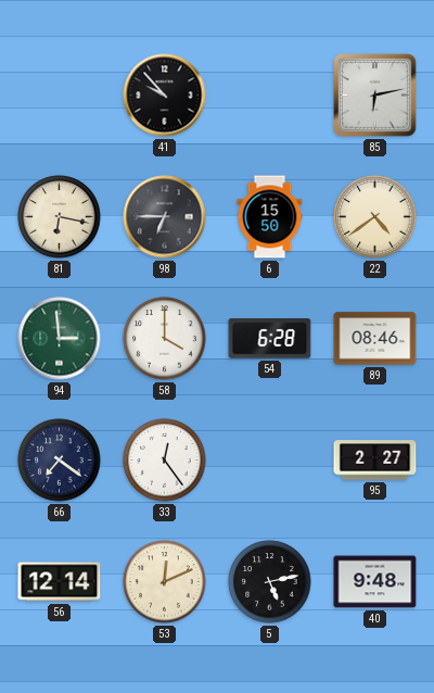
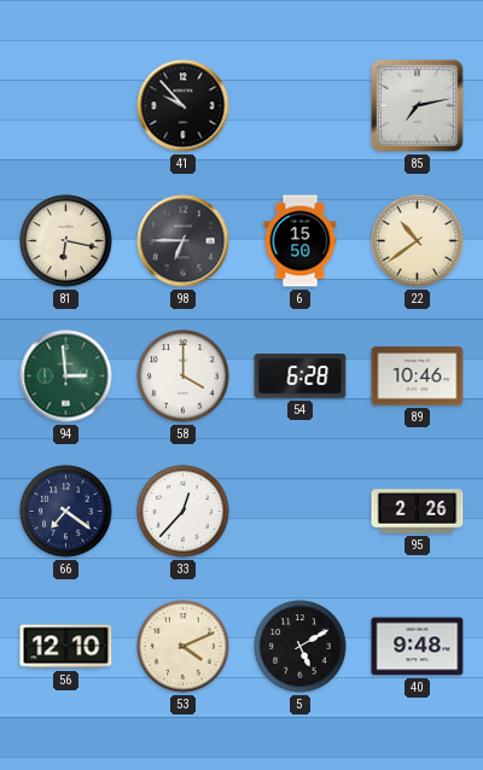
85: 6:13 -> 7:13
22: 4:39 -> 10:39
89: 08:46 -> 10:46
33: 12:24 -> 12:37
95: 2:27 -> 2:26
56: 12:14 -> 12:10
53: 12:11 -> 4:11
5: 5:13 -> 5:10
